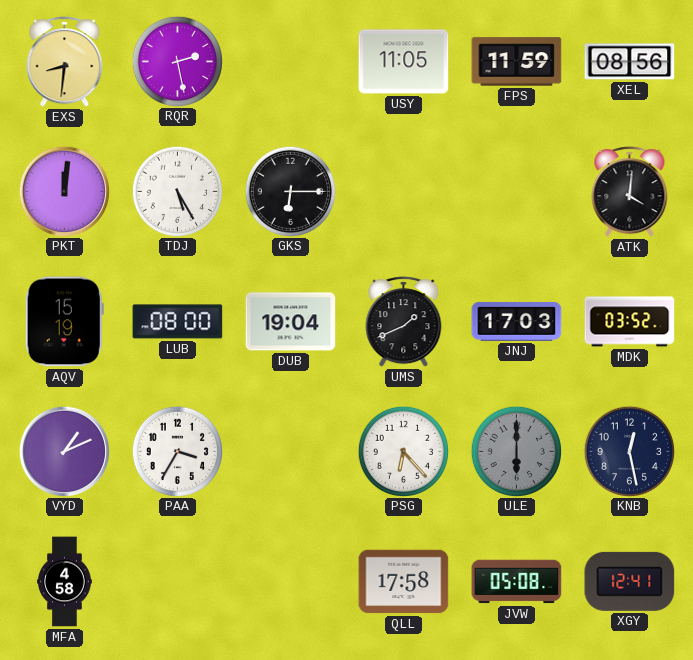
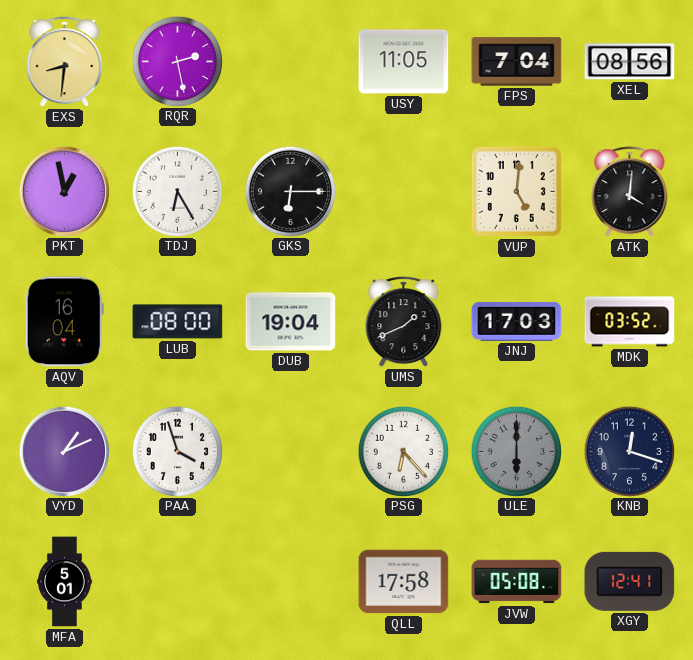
FPS: 11:59 -> 7:04
PKT: 12:01 -> 12:58
TDJ: 5:25 -> 6:25
VUP: none -> 5:01
AQV: 15:19 -> 16:04
PAA: 3:35 -> 3:57
KNB: 12:28 -> 12:18
MFA: 4:58 -> 5:01
